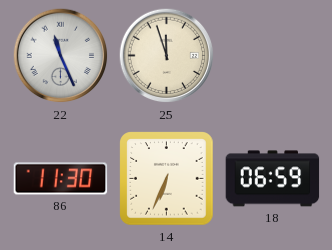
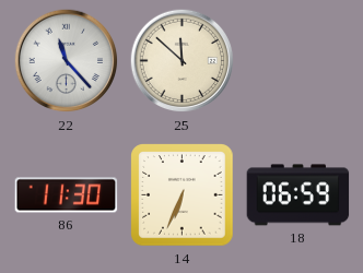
22: 11:26 -> 11:23
25: 11:57 -> 11:52
